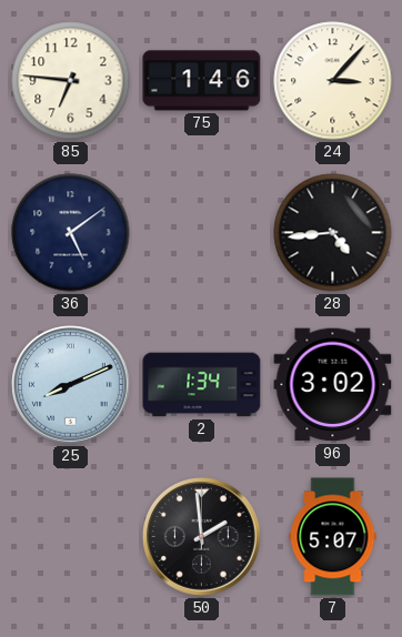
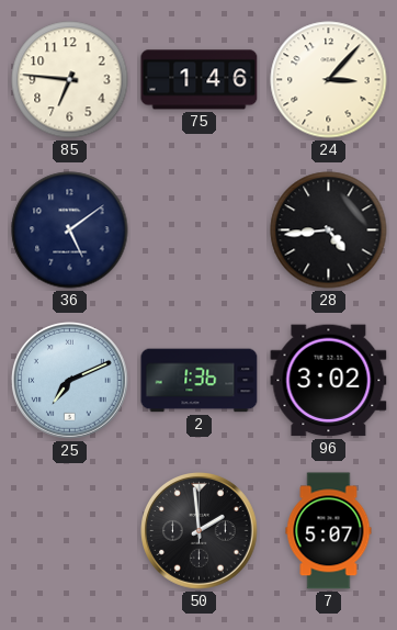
25: 8:11 -> 7:11
2: 1:34 -> 1:36
